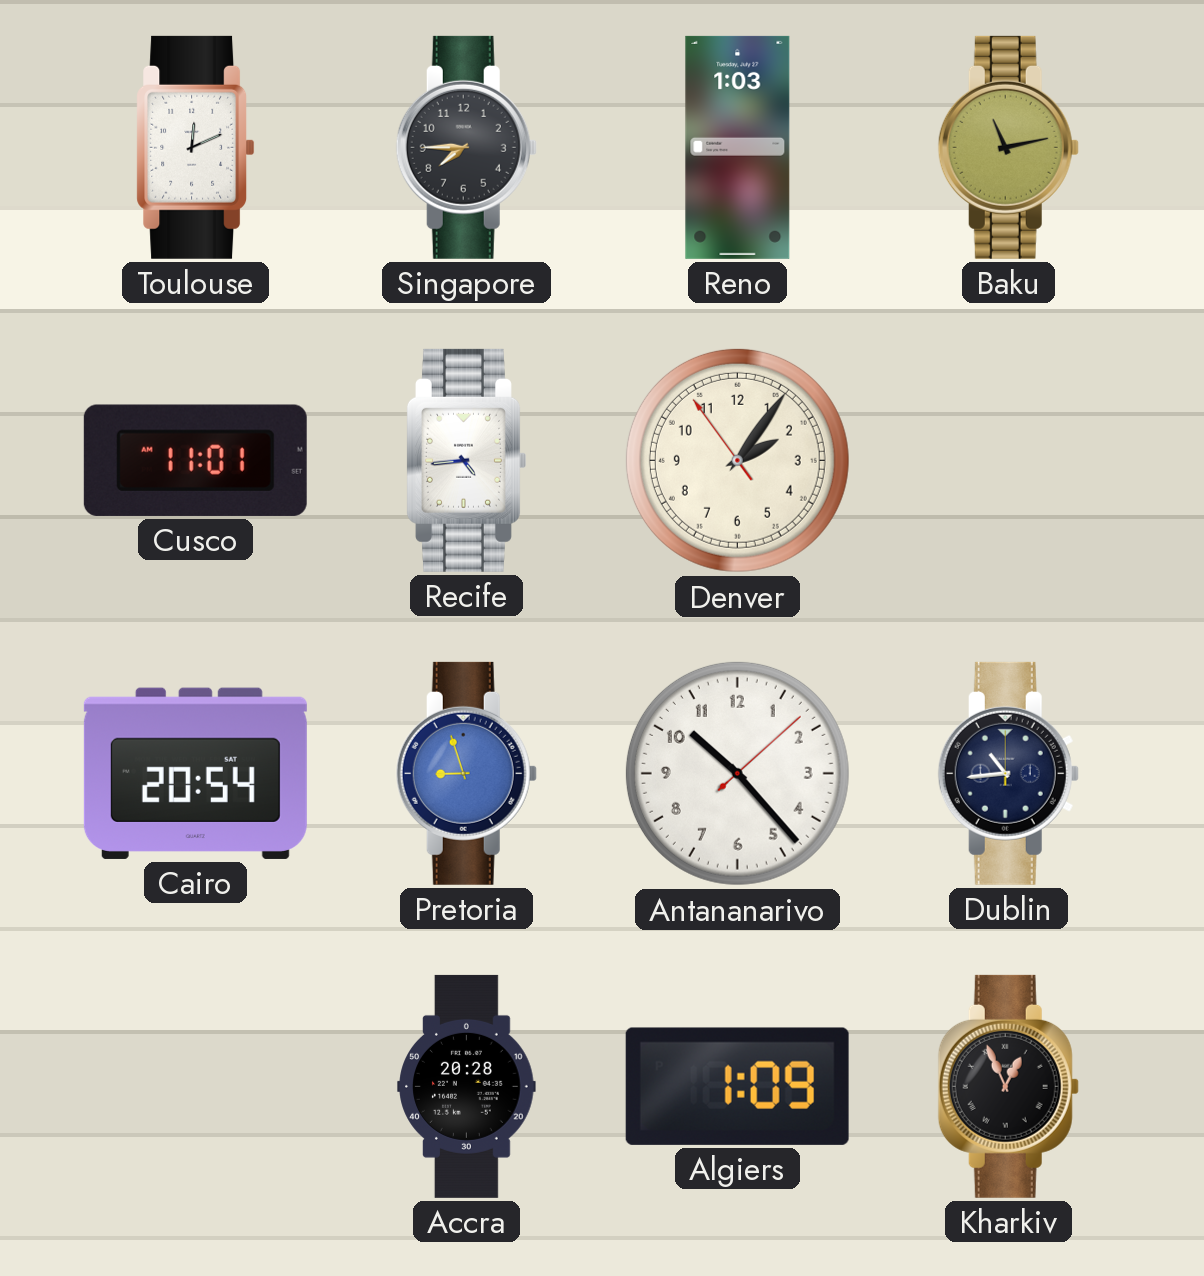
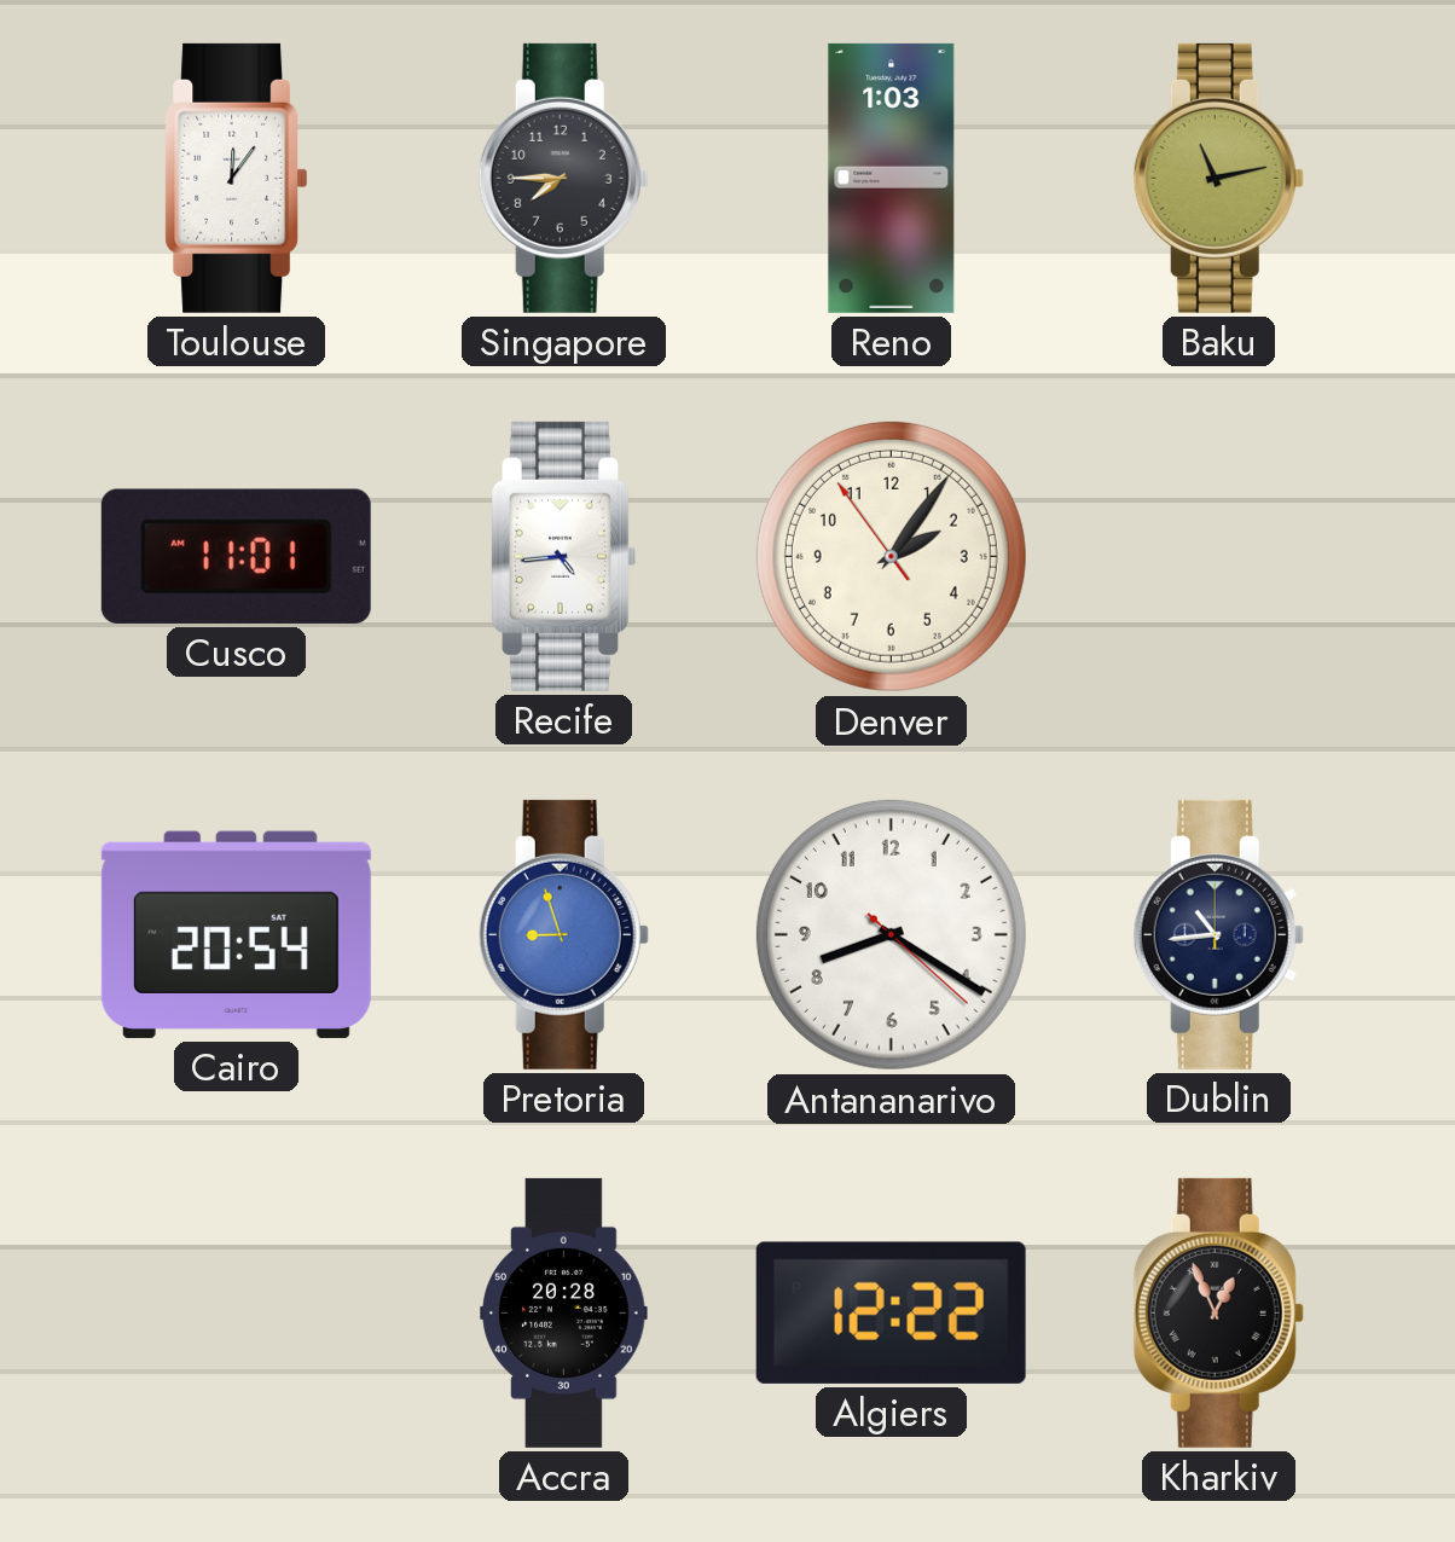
Toulouse: 12:11 -> 12:06
Antananarivo: 10:23 -> 8:20
Algiers: 1:09 -> 12:22
